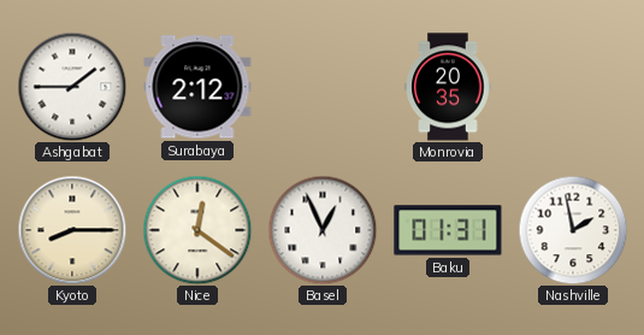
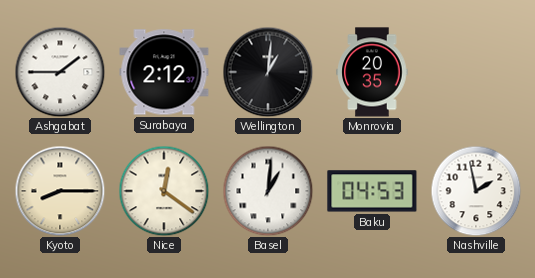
Wellington: none -> 1:01
Basel: 12:56 -> 1:01
Baku: 01:31 -> 04:53
